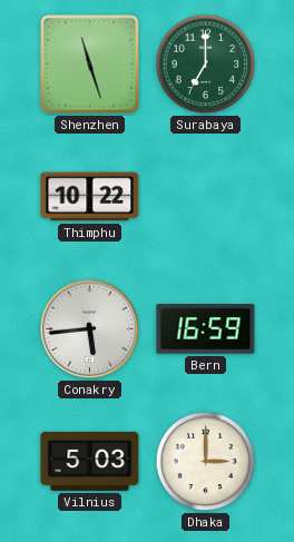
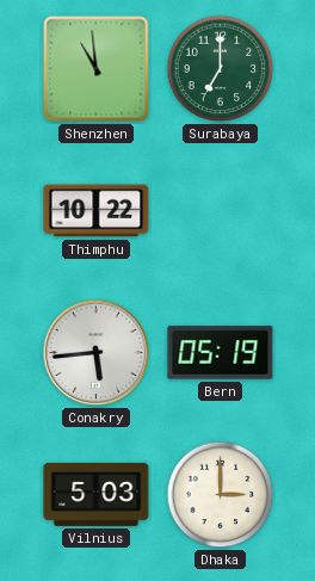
Shenzhen: 11:27 -> 10:59
Bern: 16:59 -> 05:19
